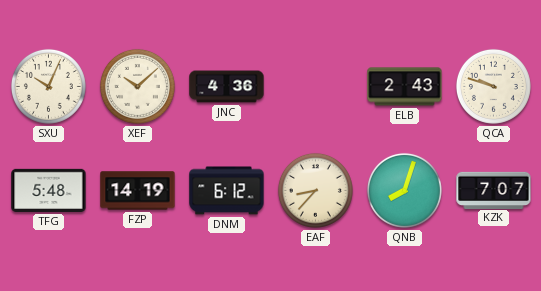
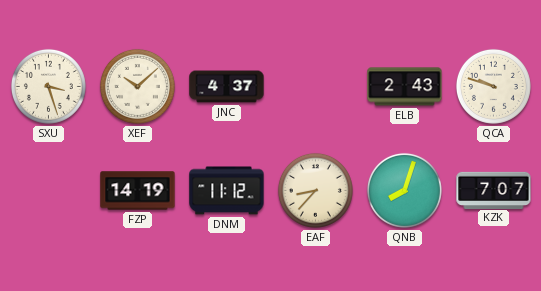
SXU: 10:04 -> 3:27
JNC: 4:36 -> 4:37
TFG: 5:48 -> none
DNM: 6:12 -> 11:12
